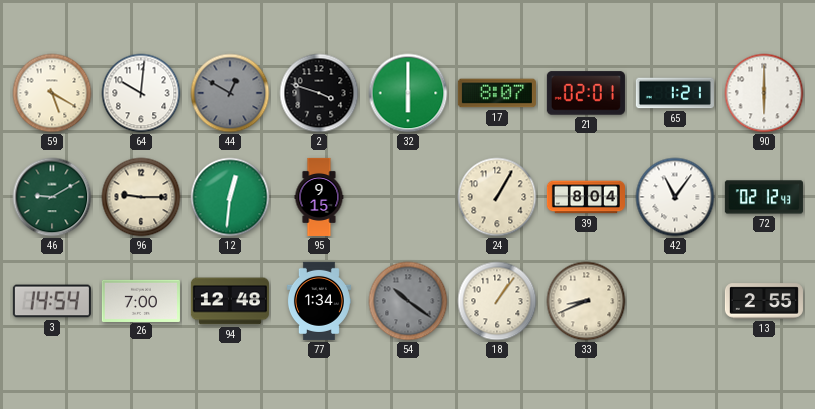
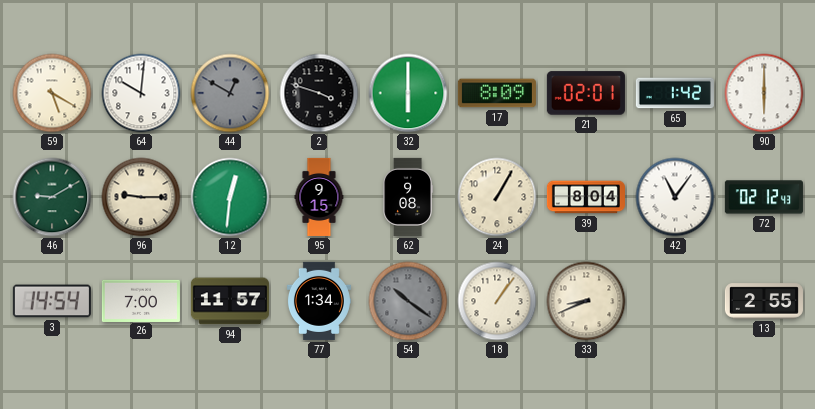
17: 8:07 -> 8:09
65: 1:21 -> 1:42
62: none -> 9:08
94: 12:48 -> 11:57
